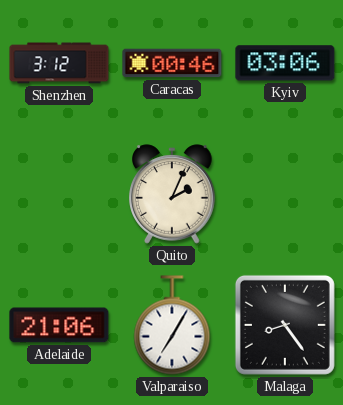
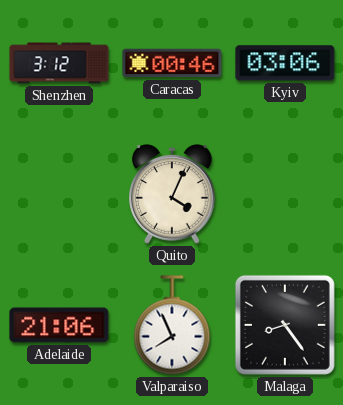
Quito: 2:04 -> 4:04
Valparaiso: 7:05 -> 7:56
